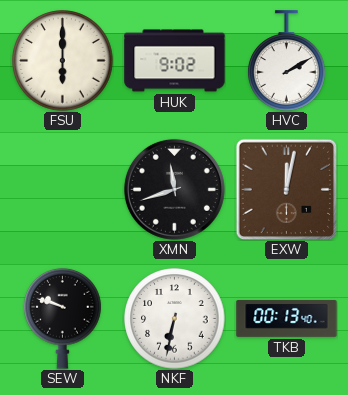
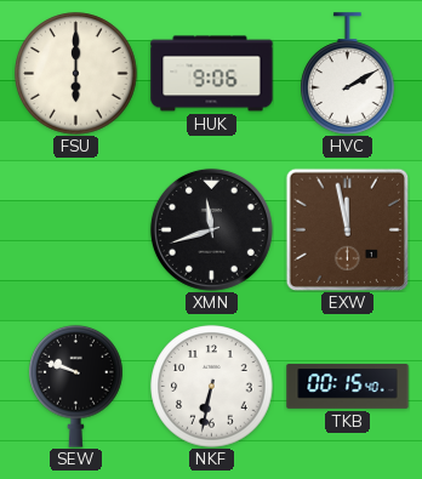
HUK: 9:02 -> 9:06
EXW: 12:02 -> 11:58
TKB: 00:13 -> 00:15
